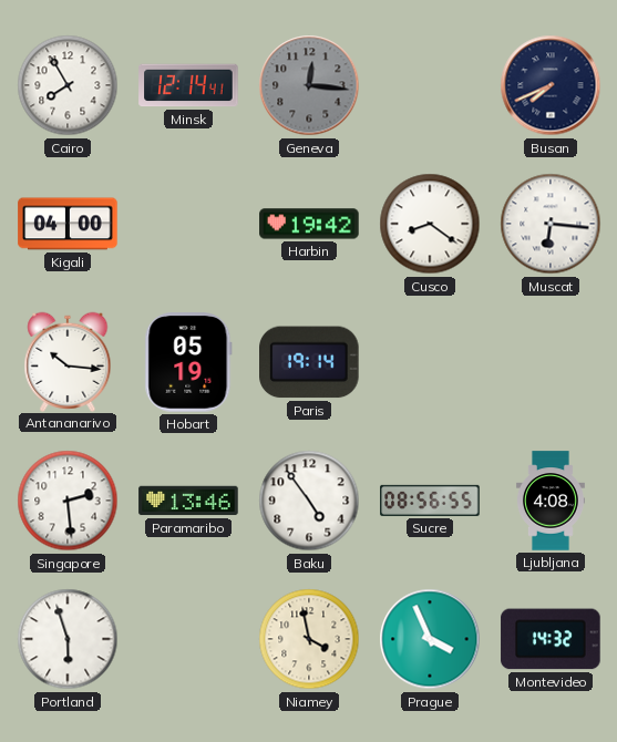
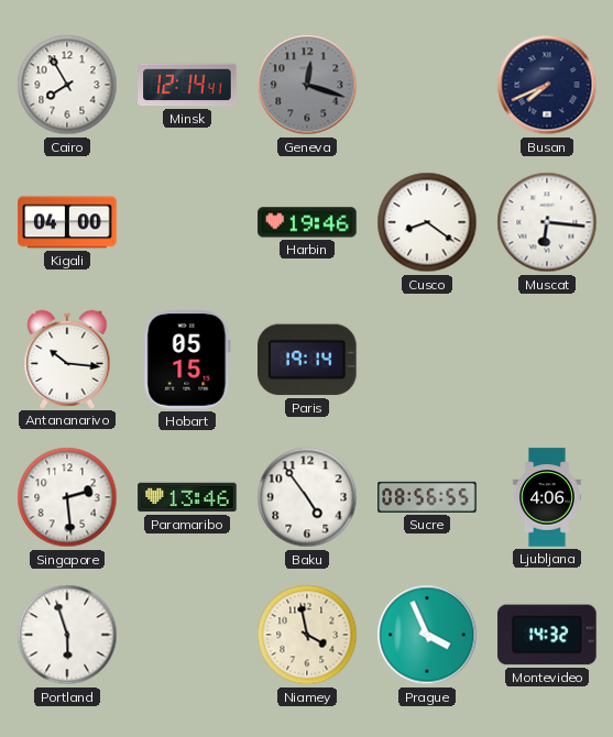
Geneva: 12:16 -> 12:18
Harbin: 19:42 -> 19:46
Hobart: 05:19 -> 05:15
Ljubljana: 4:08 -> 4:06
